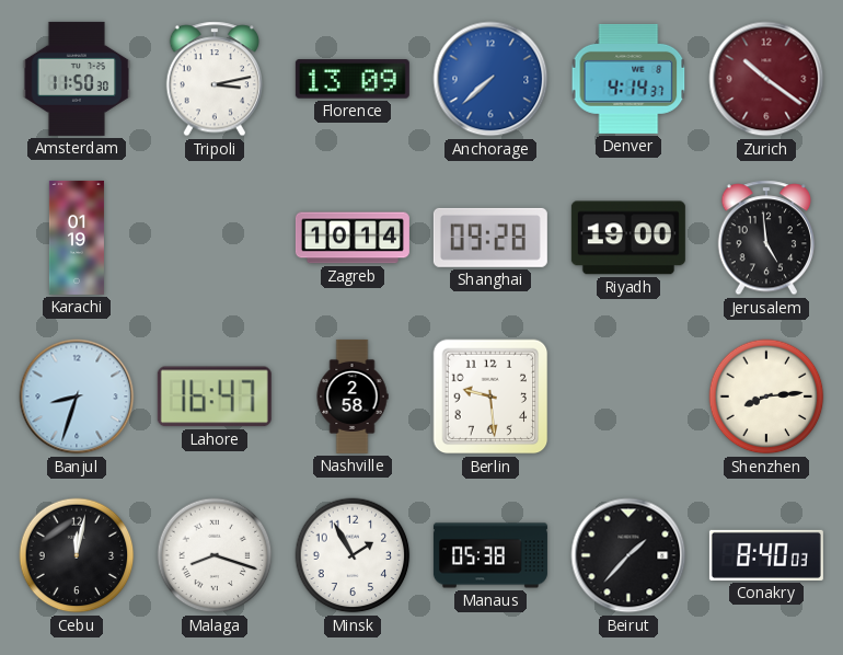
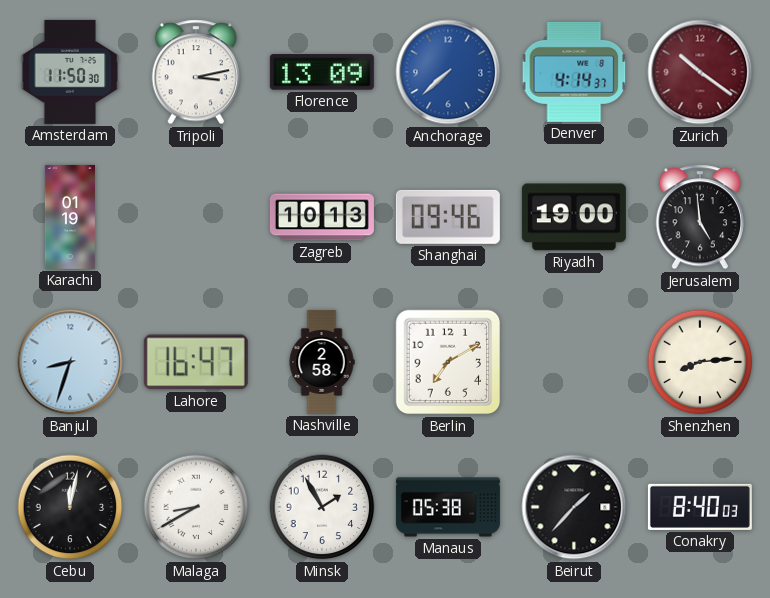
Zagreb: 10:14 -> 10:13
Shanghai: 09:28 -> 09:46
Berlin: 9:29 -> 7:10
Malaga: 8:18 -> 8:40
